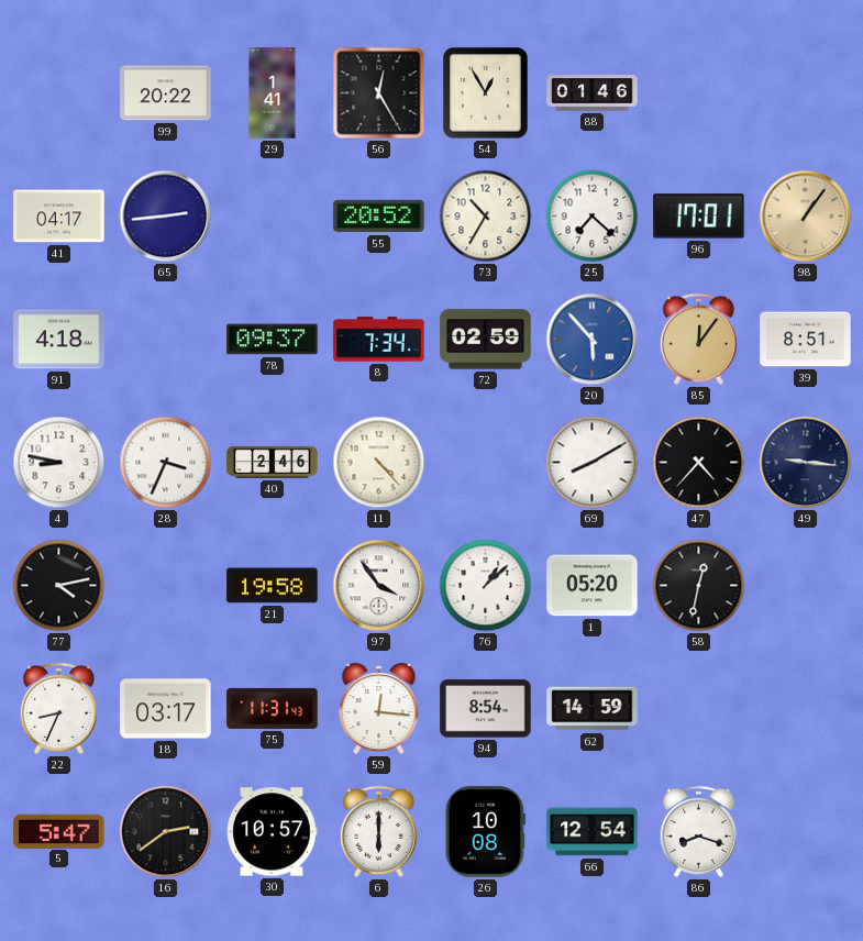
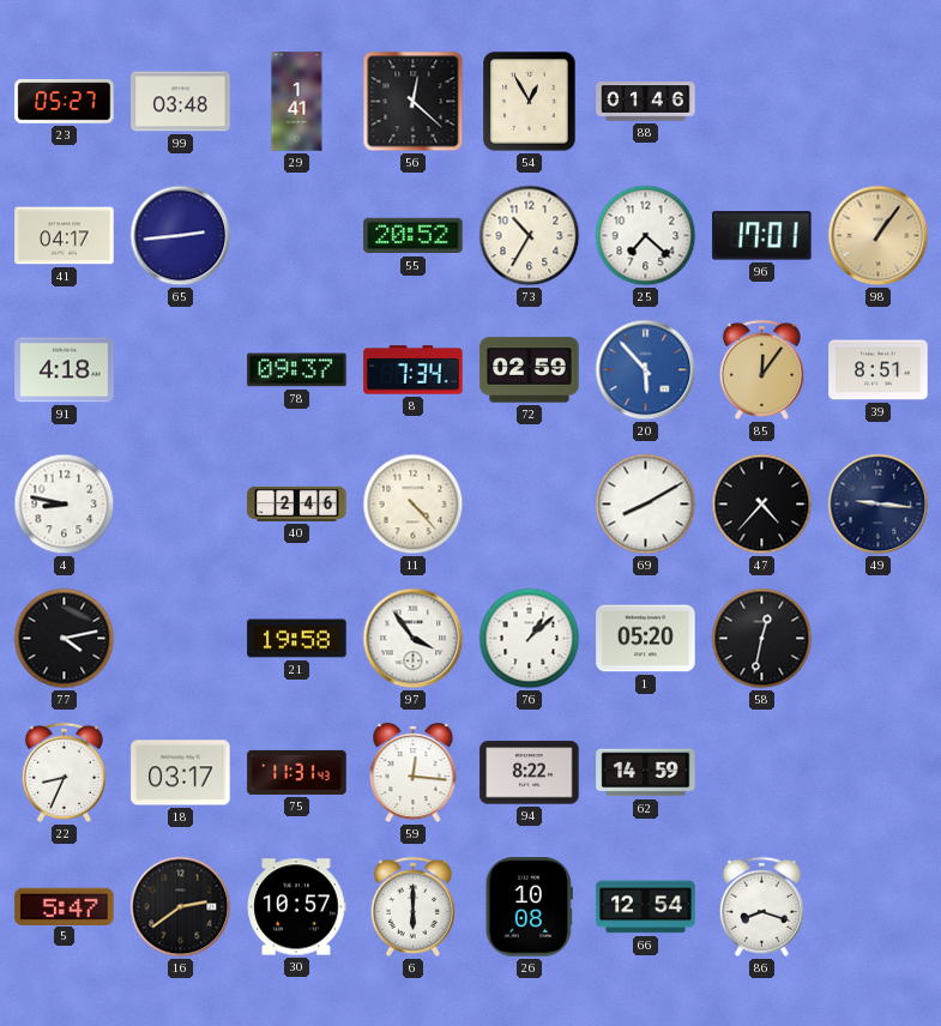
23: none -> 05:27
99: 20:22 -> 03:48
56: 12:25 -> 12:22
28: 3:34 -> none
94: 8:54 -> 8:22
